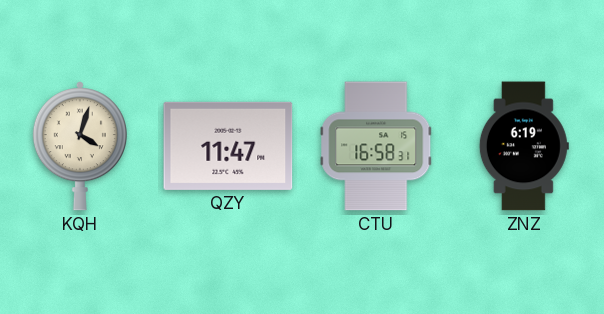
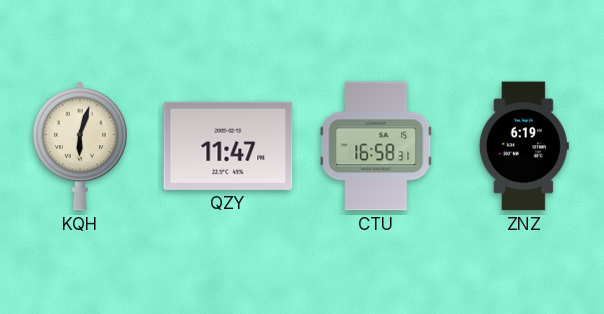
KQH: 4:03 -> 6:03
